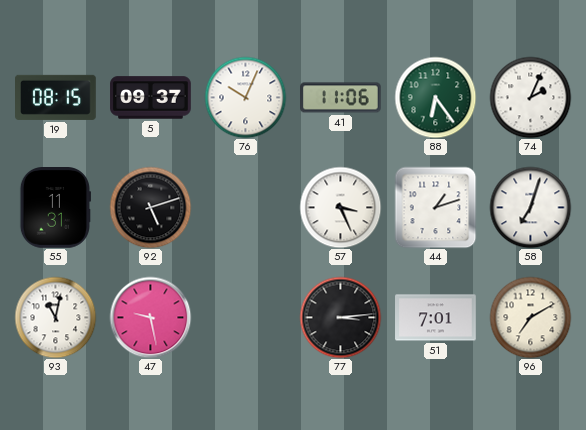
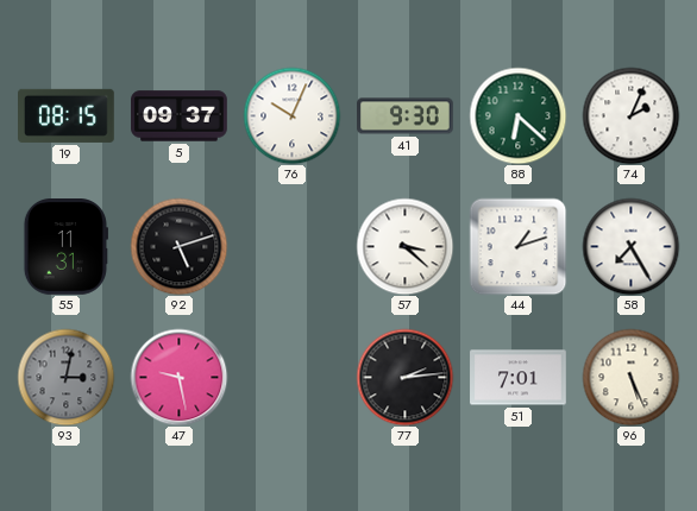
41: 11:06 -> 9:30
88: 6:24 -> 6:22
57: 3:26 -> 3:22
58: 7:03 -> 7:25
93: 11:02 -> 3:02
93 dial: white -> grey
77: 3:14 -> 2:14
96: 7:10 -> 5:26
